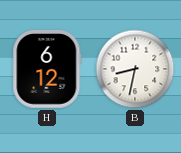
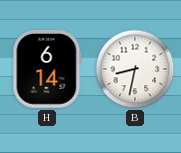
H: 6:12 -> 6:14
